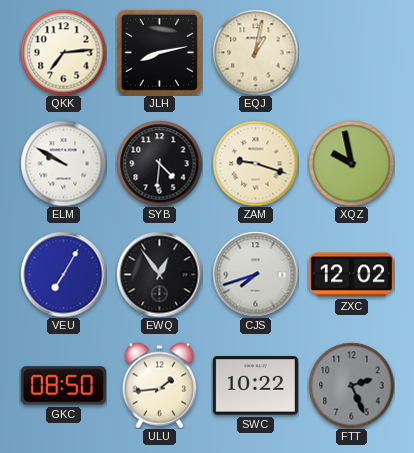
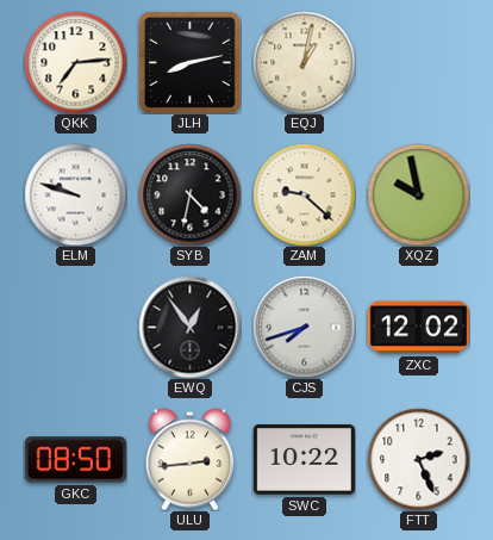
ELM: 9:50 -> 9:48
SYB: 4:31 -> 4:32
ZAM: 9:18 -> 9:22
VEU: 7:05 -> none
ULU: 1:44 -> 2:44
FTT dial: grey -> white
